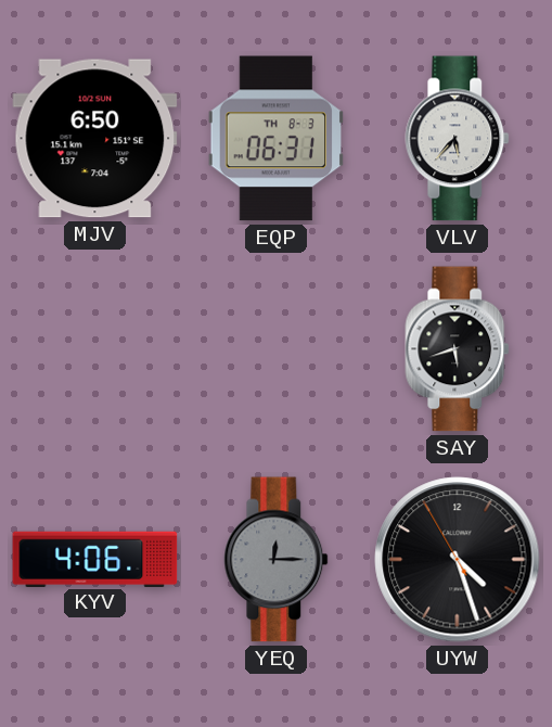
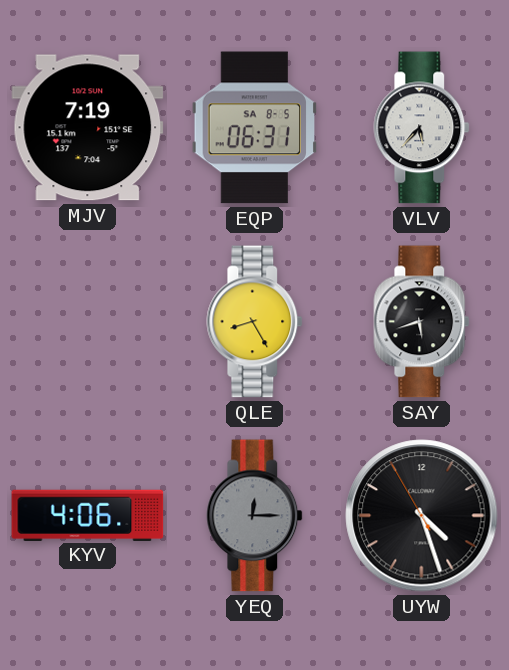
MJV: 6:50 -> 7:19
EQP date: TH 8-3 -> SA 8-5
QLE: none -> 8:25
